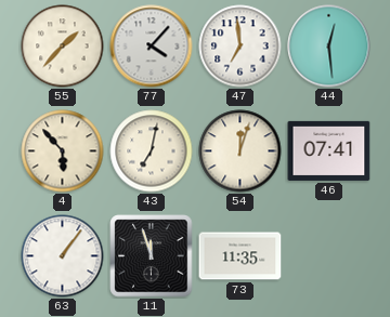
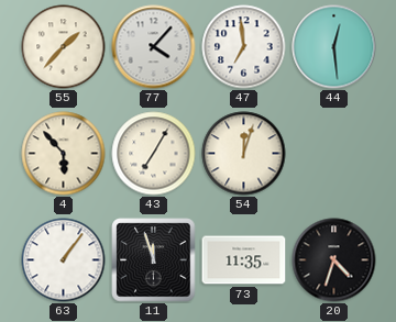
43: 7:02 -> 7:05
46: 07:41 -> none
20: none -> 4:33
